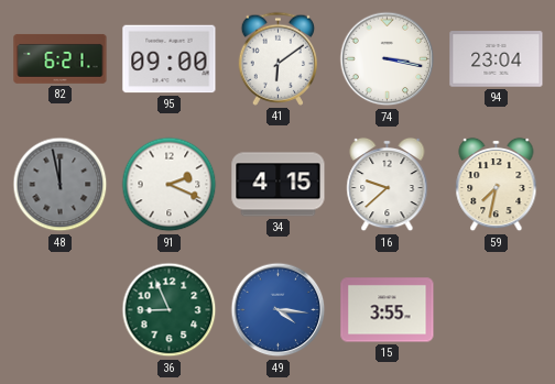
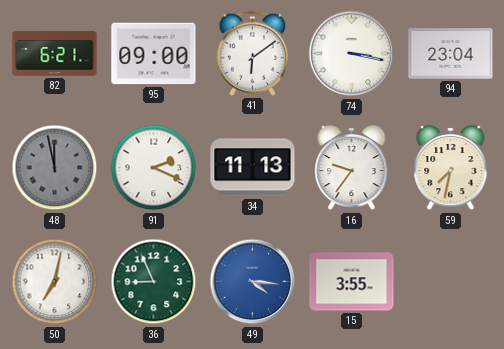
34: 4:15 -> 11:13
16: 9:38 -> 9:36
50: none -> 7:02
